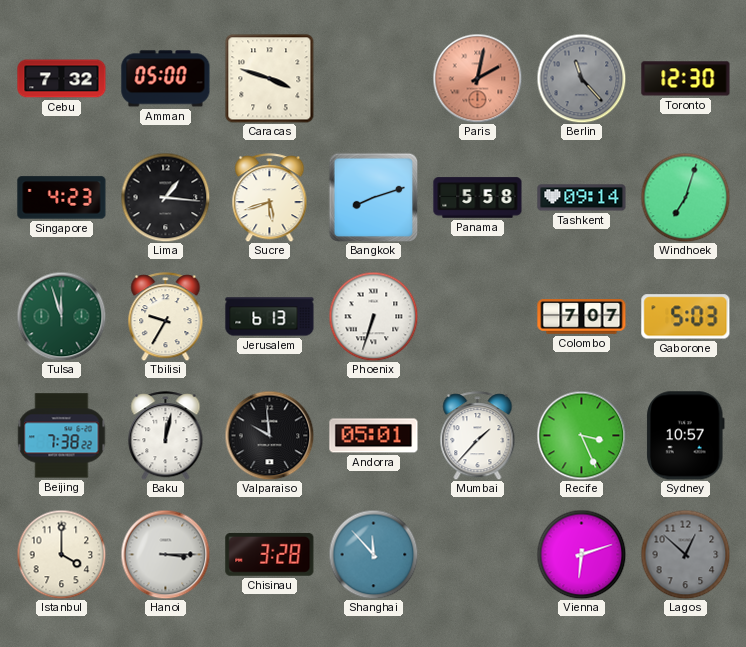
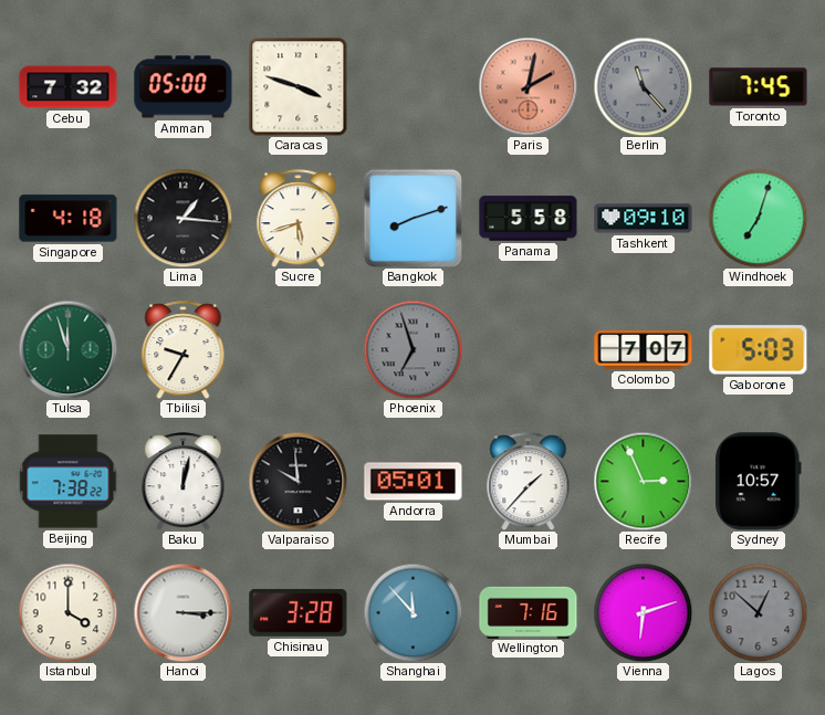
Toronto: 12:30 -> 7:45
Singapore: 4:23 -> 4:18
Tashkent: 09:14 -> 09:10
Jerusalem: 6:13 -> none
Phoenix: 6:33 -> 6:57
Phoenix dial: white -> grey
Recife: 3:26 -> 2:56
Wellington: none -> 7:16
